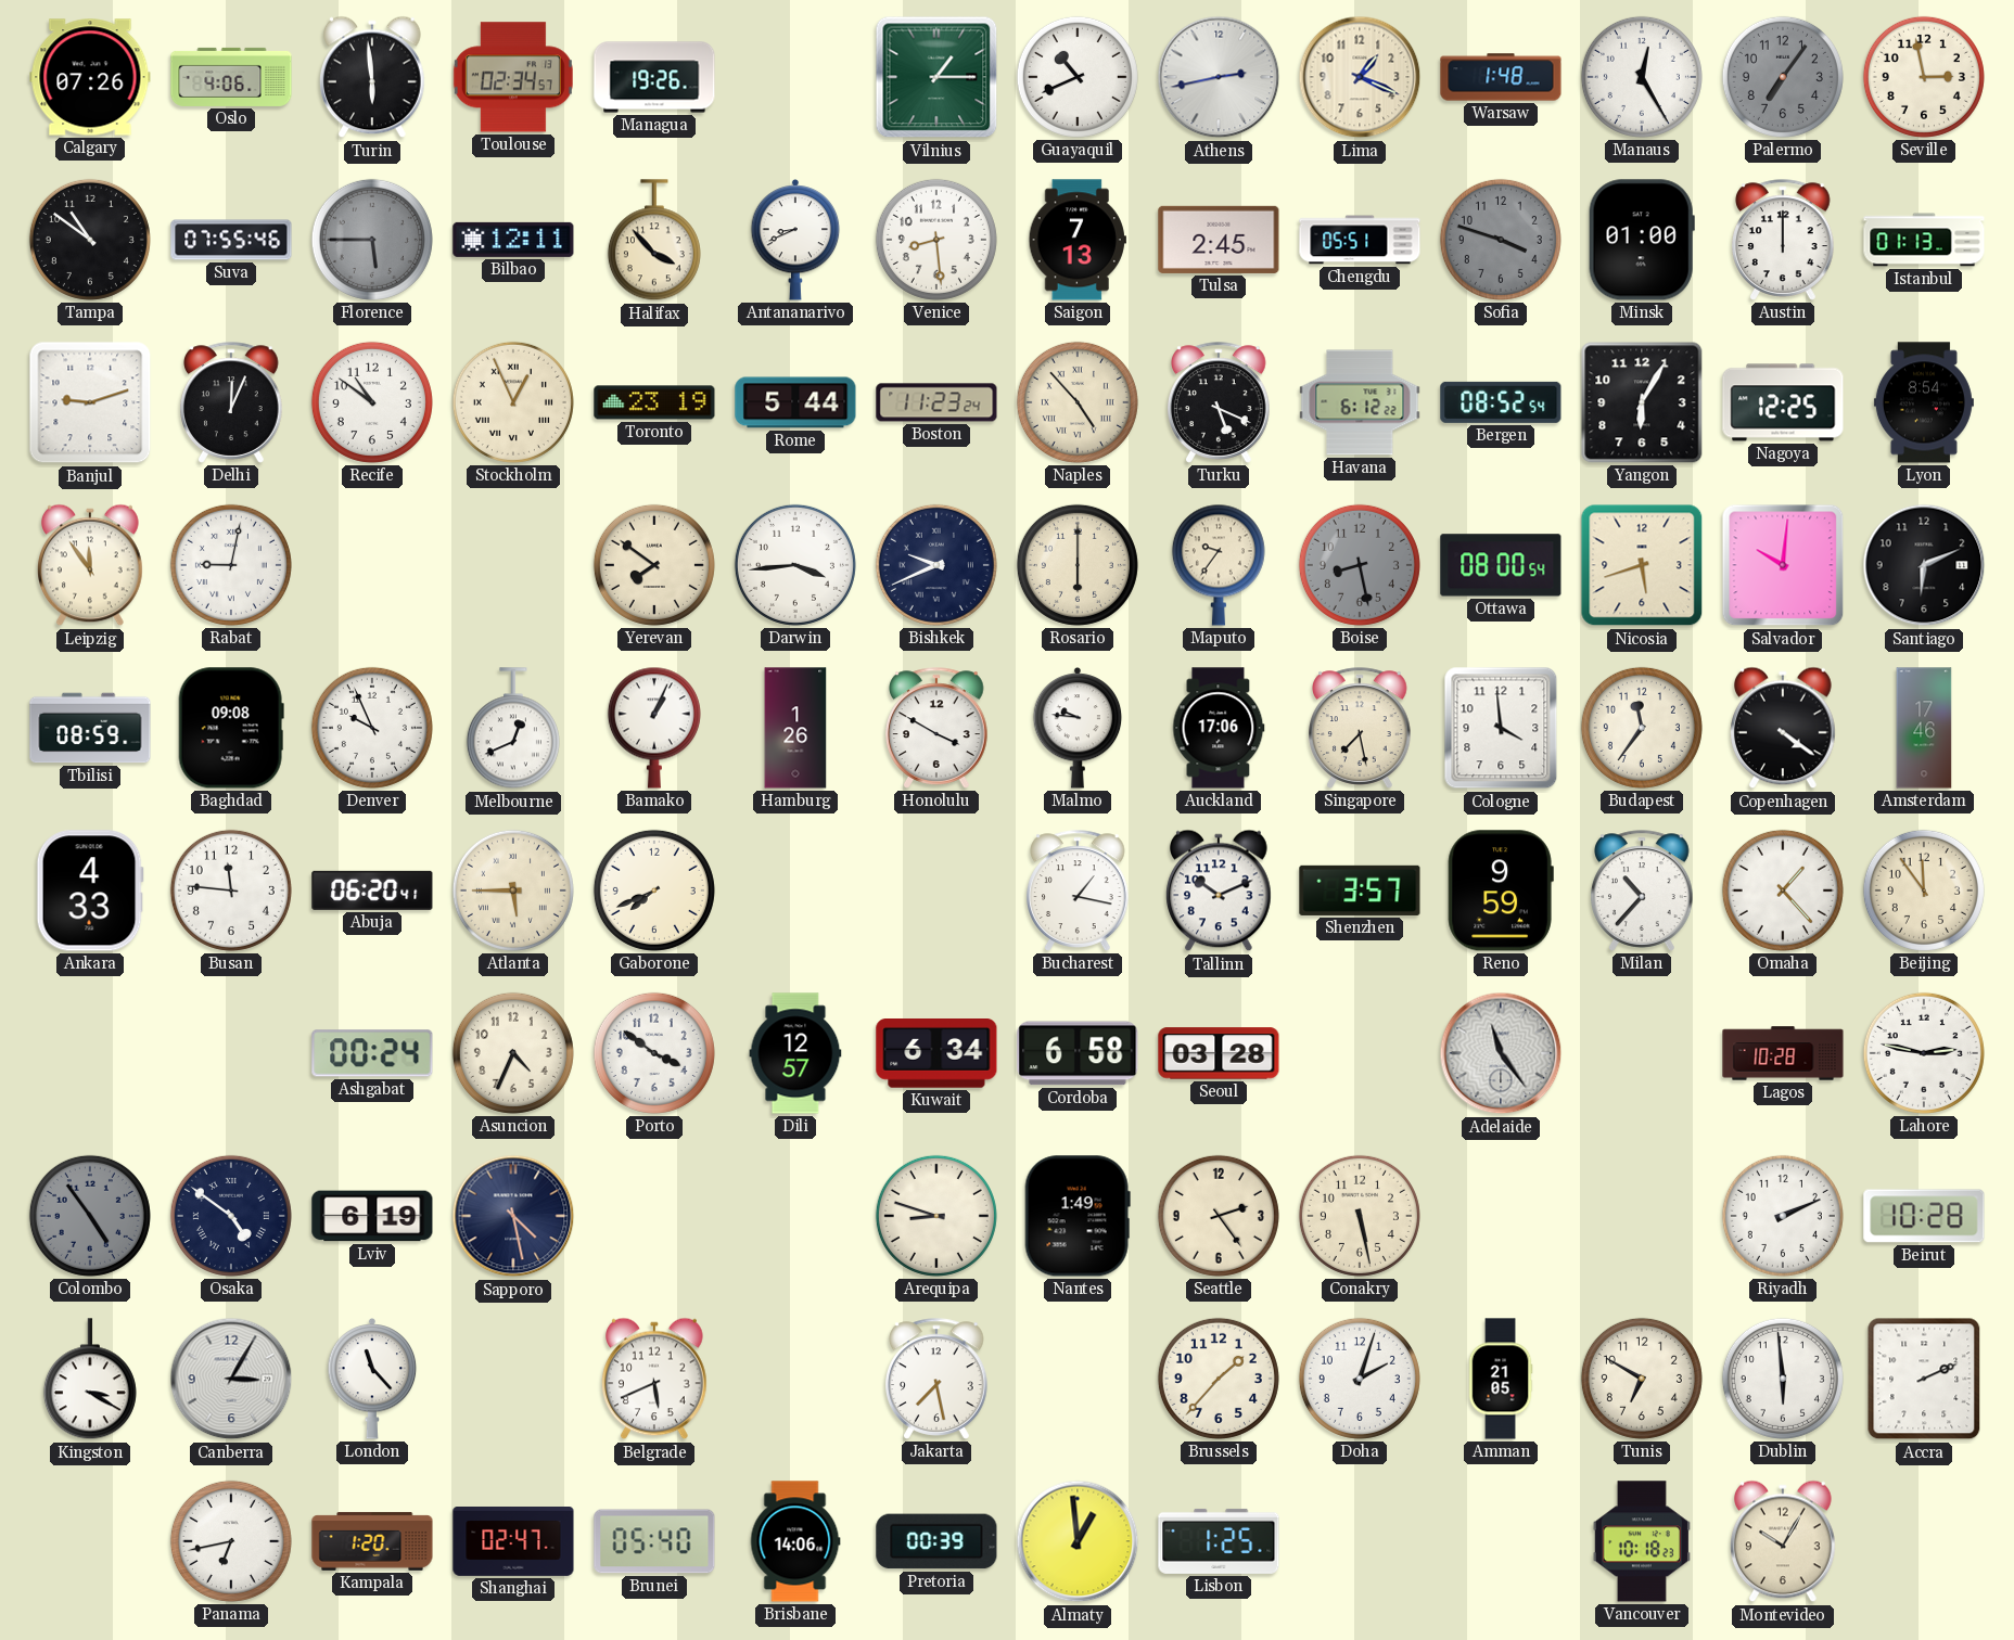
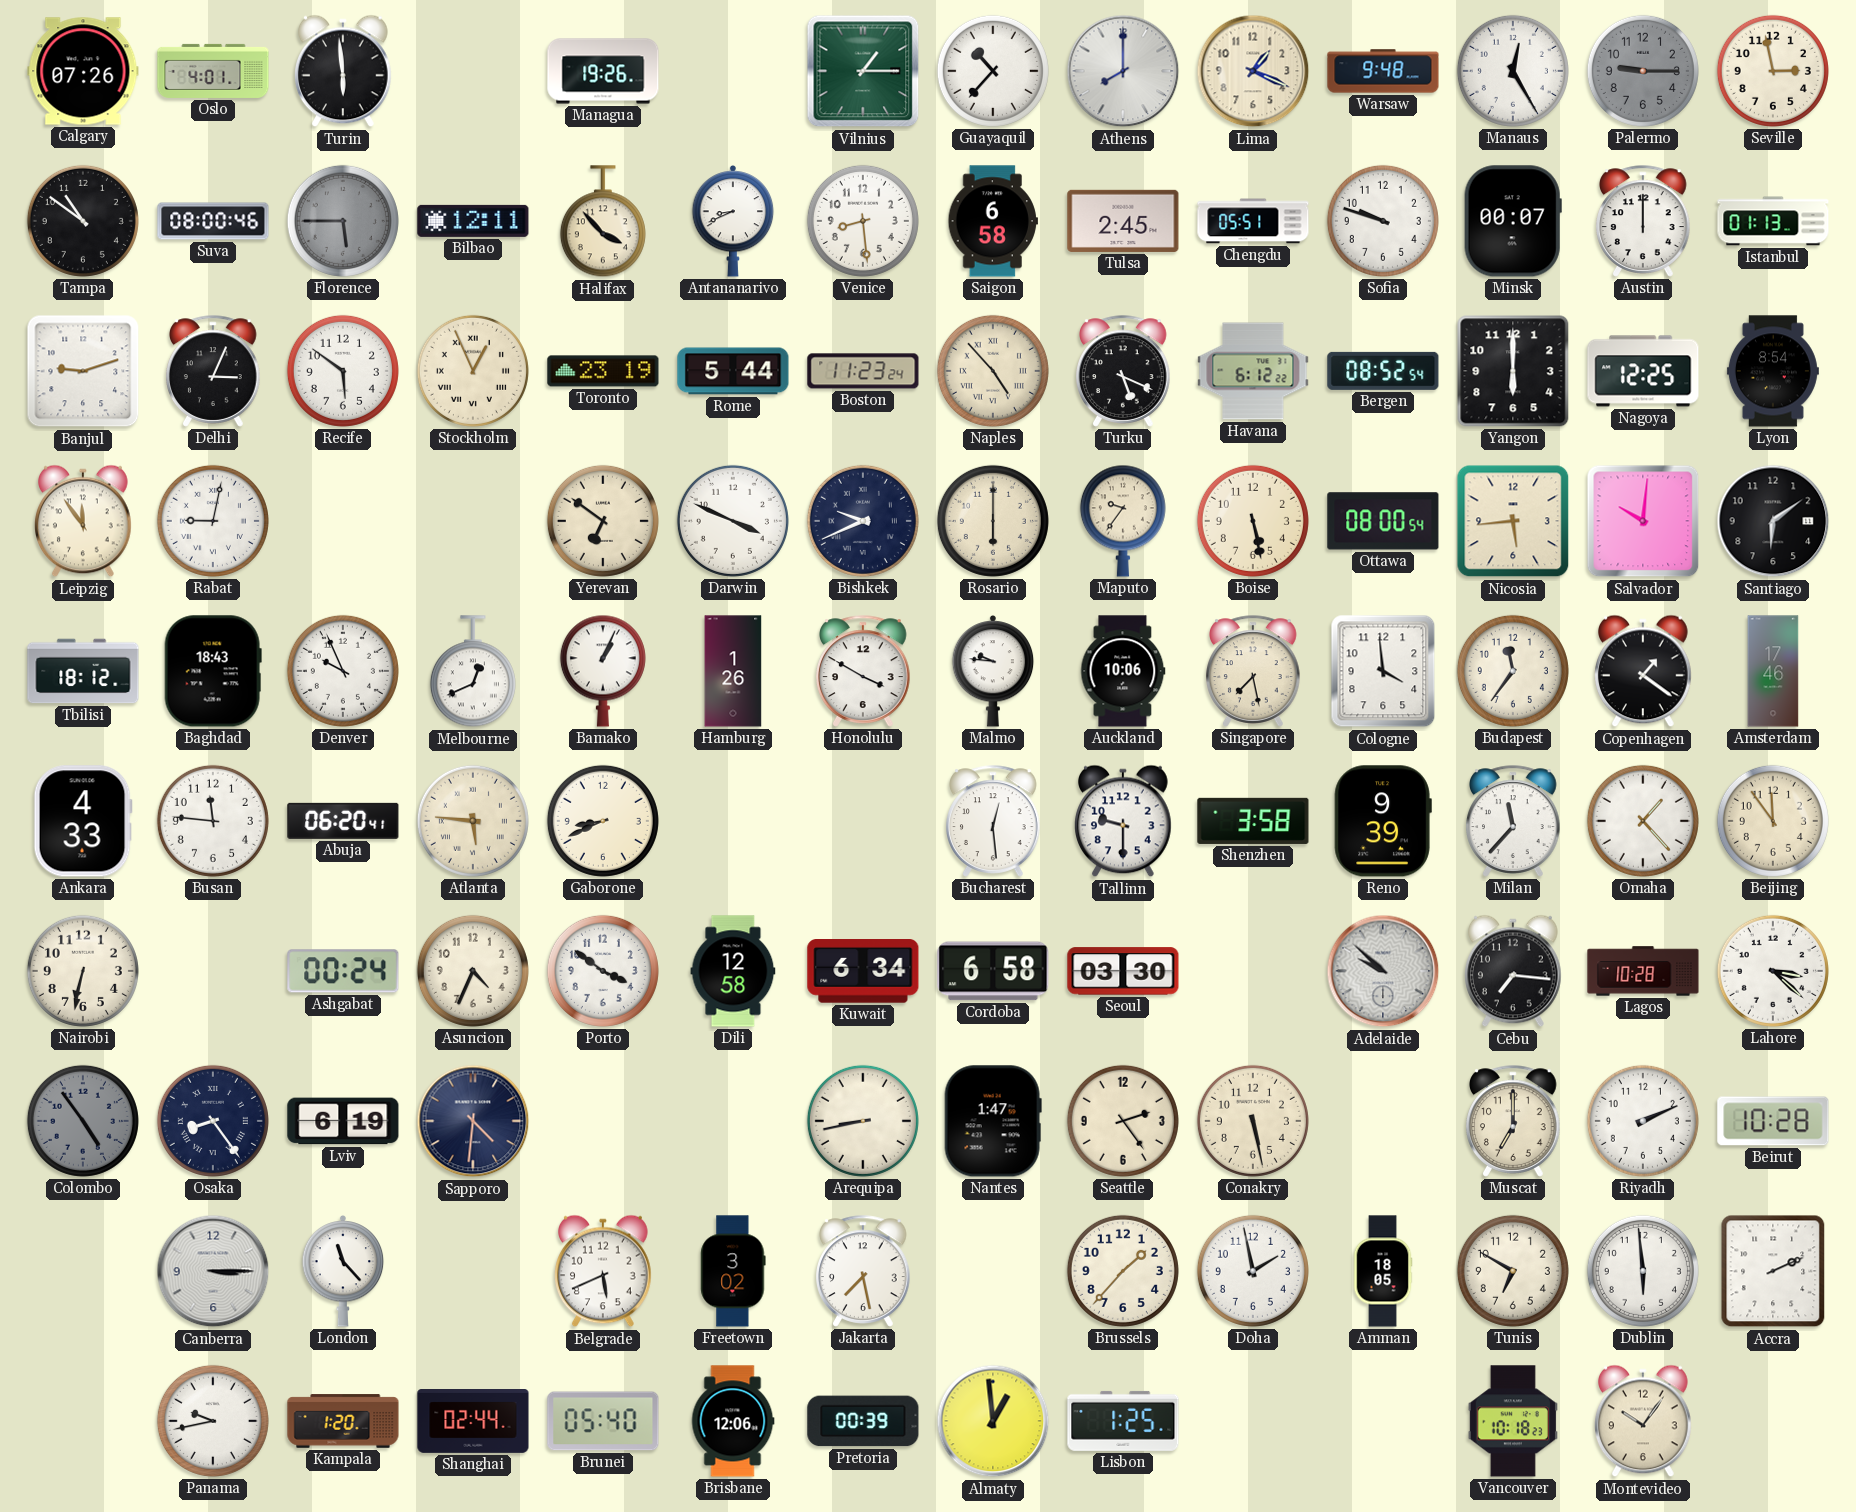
Oslo: 4:06 -> 4:01
Toulouse: 02:34 -> none
Guayaquil: 10:41 -> 10:37
Athens: 2:43 -> 8:00
Warsaw: 1:48 -> 9:48
Palermo: 7:06 -> 9:15
Suva: 07:55 -> 08:00
Saigon: 7:13 -> 6:58
Sofia: 3:48 -> 9:48
Sofia dial: grey -> white
Minsk: 01:00 -> 00:07
Delhi: 12:04 -> 3:04
Recife: 10:51 -> 5:51
Yangon: 6:05 -> 6:00
Yerevan: 7:51 -> 6:51
Darwin: 3:44 -> 3:49
Boise: 8:28 -> 5:28
Boise dial: grey -> cream
Nicosia: 5:42 -> 5:44
Santiago: 6:11 -> 6:09
Tbilisi: 08:59 -> 18:12
Baghdad: 09:08 -> 18:43
Auckland: 17:06 -> 10:06
Copenhagen: 4:21 -> 1:21
Atlanta: 5:45 -> 5:46
Gaborone: 7:41 -> 8:41
Bucharest: 1:17 -> 12:29
Tallinn: 10:11 -> 9:30
Shenzhen: 3:57 -> 3:58
Reno: 9:59 -> 9:39
Milan: 10:37 -> 11:37
Nairobi: none -> 6:32
Dili: 12:57 -> 12:58
Seoul: 03:28 -> 03:30
Adelaide: 11:24 -> 9:52
Cebu: none -> 7:16
Lahore: 2:47 -> 3:22
Osaka: 4:51 -> 8:24
Sapporo: 4:28 -> 4:31
Arequipa: 8:48 -> 8:43
Nantes: 1:49 -> 1:47
Muscat: none -> 7:00
Kingston: 3:20 -> none
Canberra: 3:05 -> 3:15
Freetown: none -> 3:02
Doha: 2:03 -> 1:58
Amman: 21:05 -> 18:05
Panama: 6:43 -> 9:43
Shanghai: 02:47 -> 02:44
Brisbane: 14:06 -> 12:06
Montevideo: 10:05 -> 10:06
